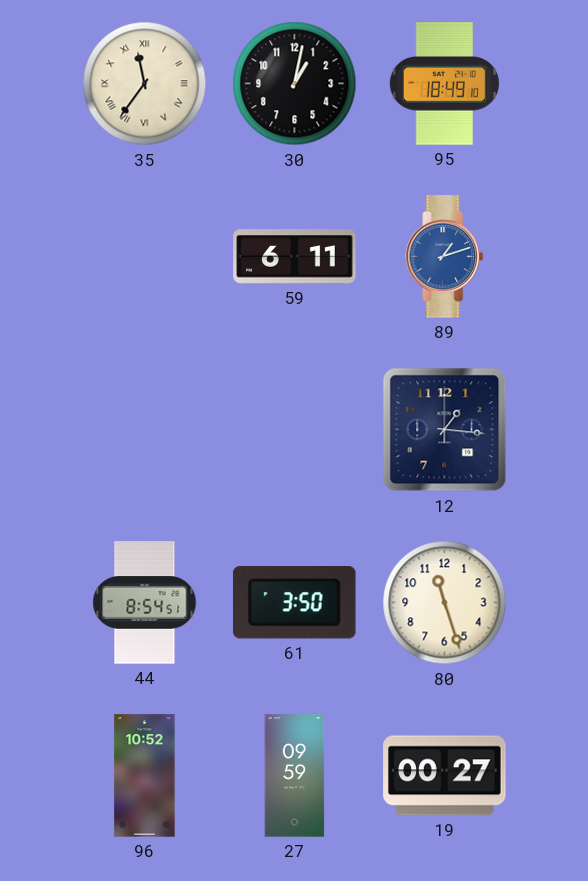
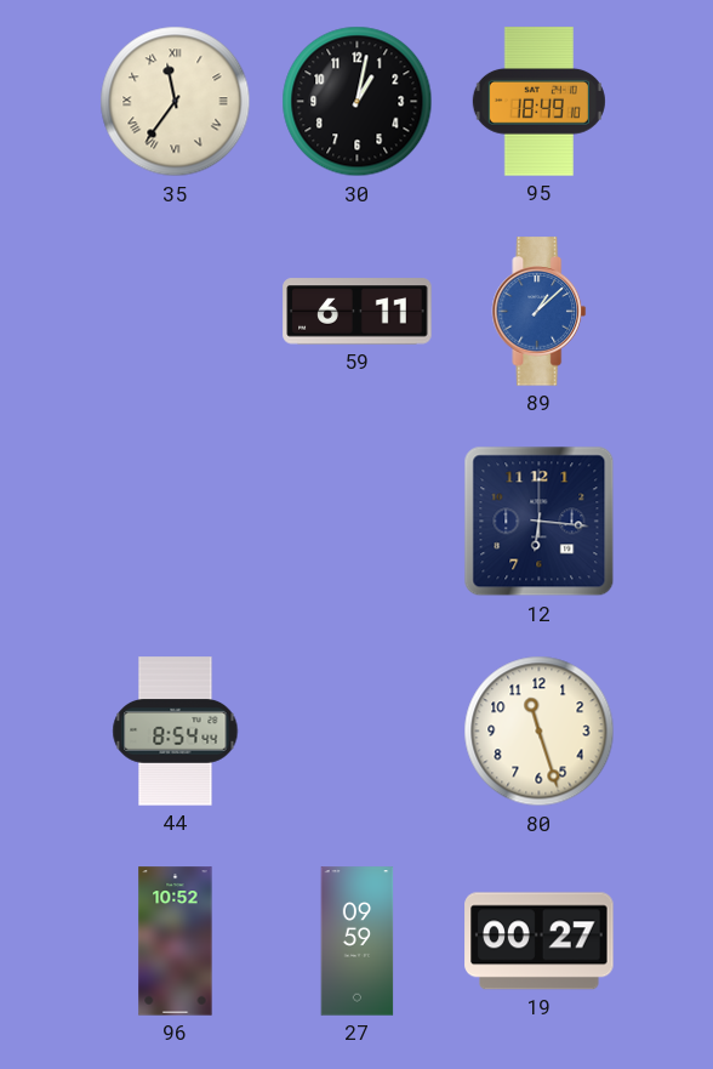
89: 1:12 -> 1:08
12: 1:16 -> 6:16
44: 8:54:51 -> 8:54:44
61: 3:50 -> none
